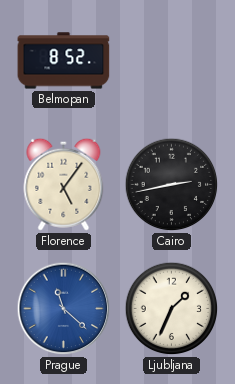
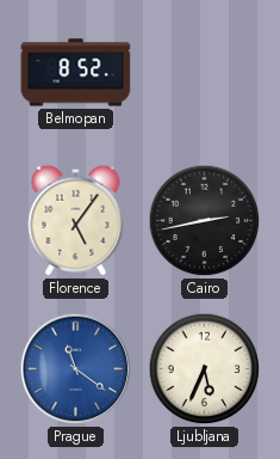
Prague: 11:22 -> 11:21
Ljubljana: 1:34 -> 5:34
